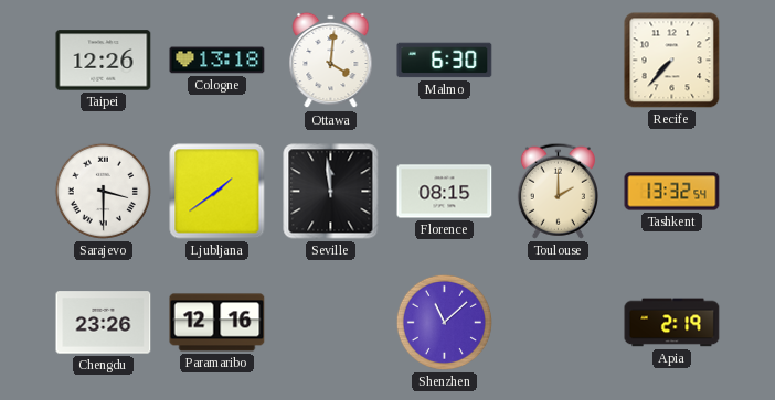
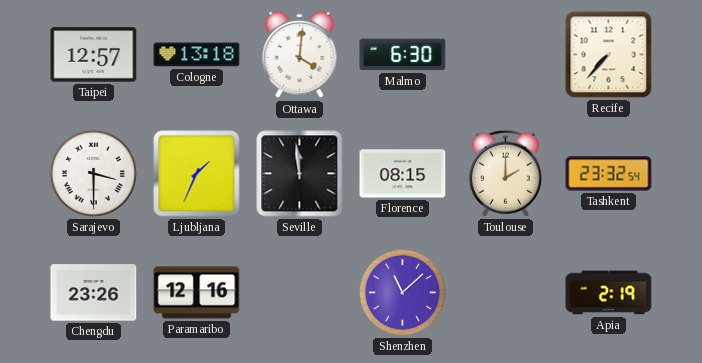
Taipei: 12:26 -> 12:57
Ljubljana: 1:39 -> 1:34
Tashkent: 13:32 -> 23:32
